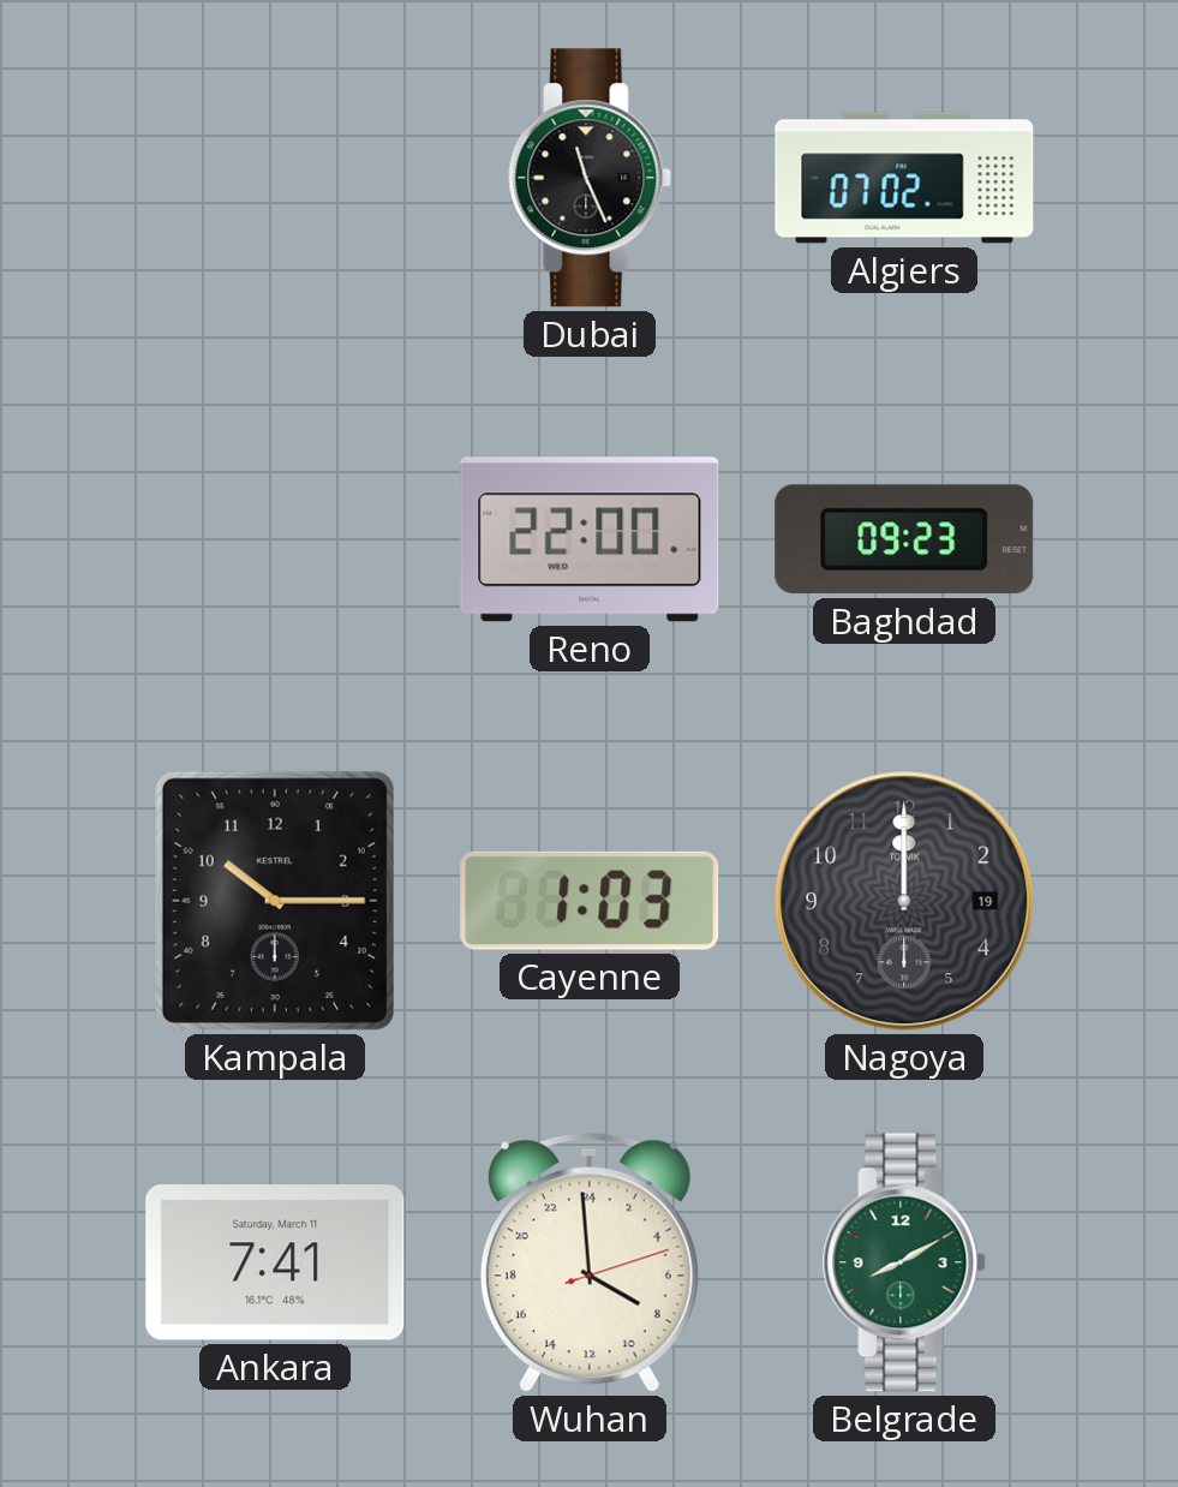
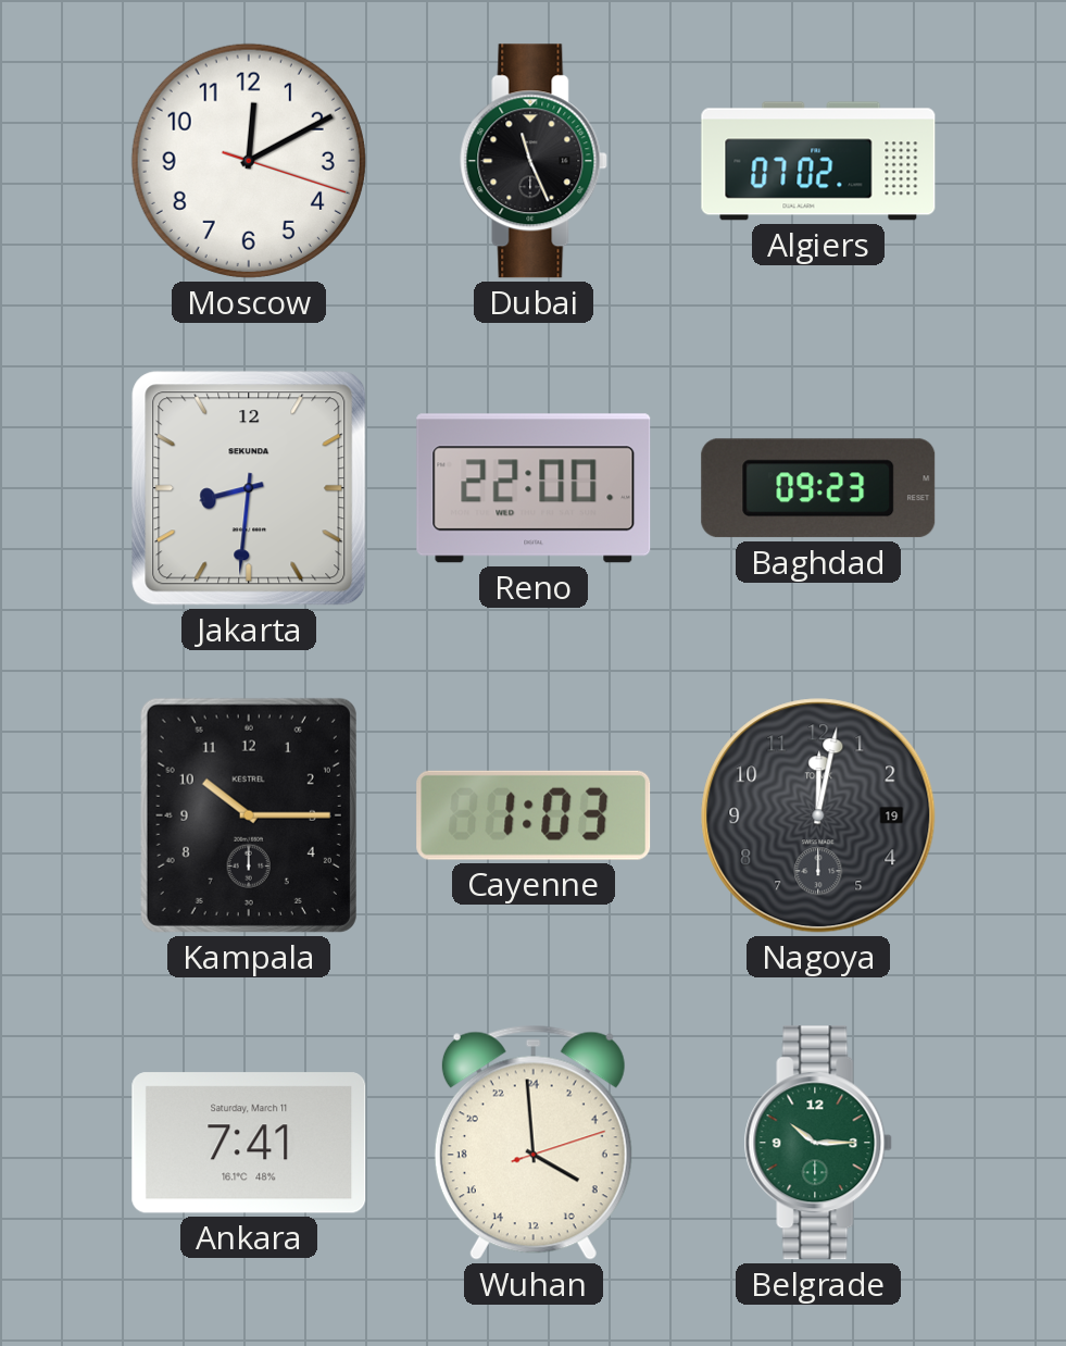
Moscow: none -> 12:10
Jakarta: none -> 8:31
Nagoya: 12:00 -> 12:02
Belgrade: 8:10 -> 10:15
